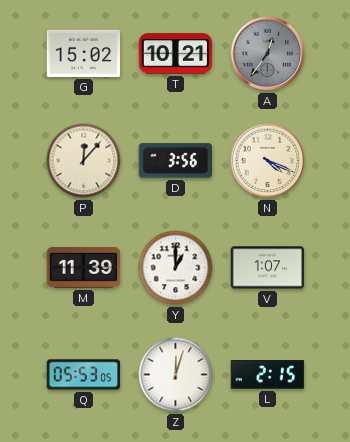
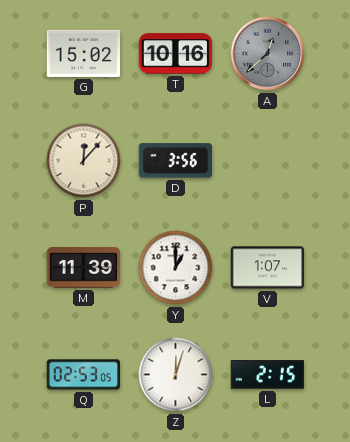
T: 10:21 -> 10:16
A: 12:36 -> 12:38
N: 4:19 -> none
Q: 05:53 -> 02:53
